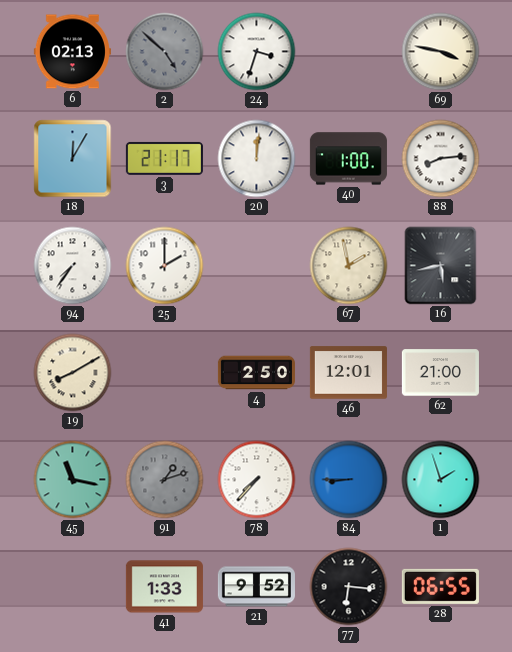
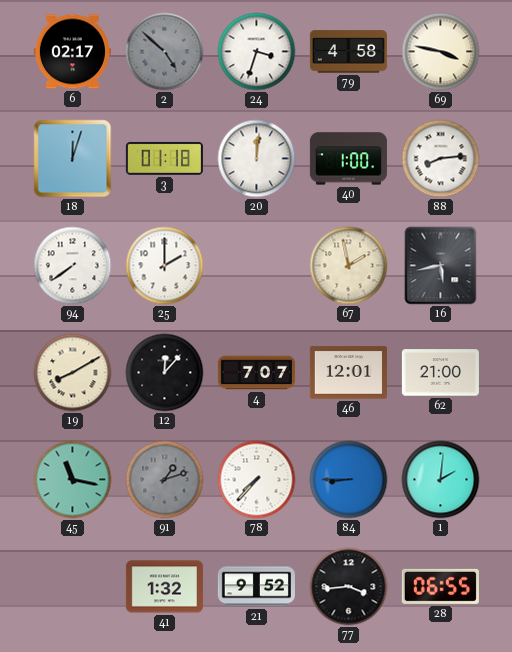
6: 02:13 -> 02:17
79: none -> 4:58
18: 12:05 -> 12:03
3: 21:17 -> 01:18
94: 7:36 -> 7:39
12: none -> 12:07
4: 2:50 -> 7:07
1: 1:57 -> 2:01
41: 1:33 -> 1:32
77: 6:16 -> 3:44
